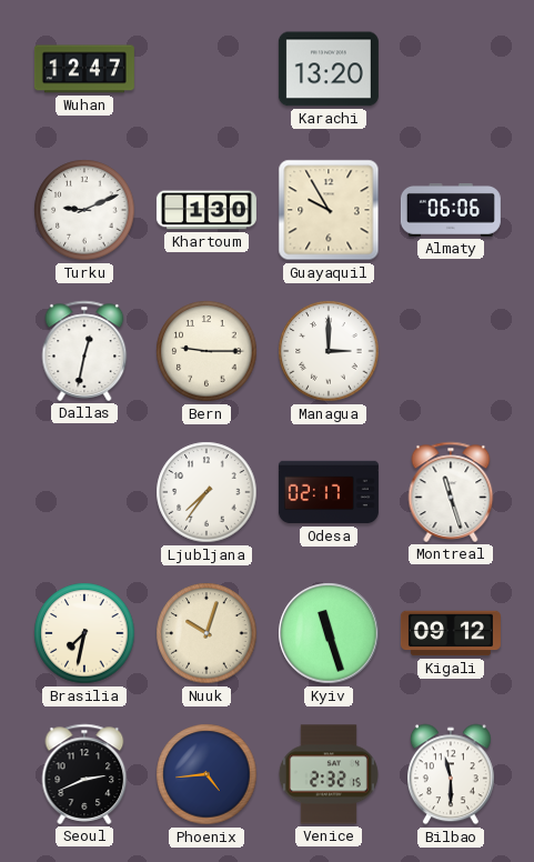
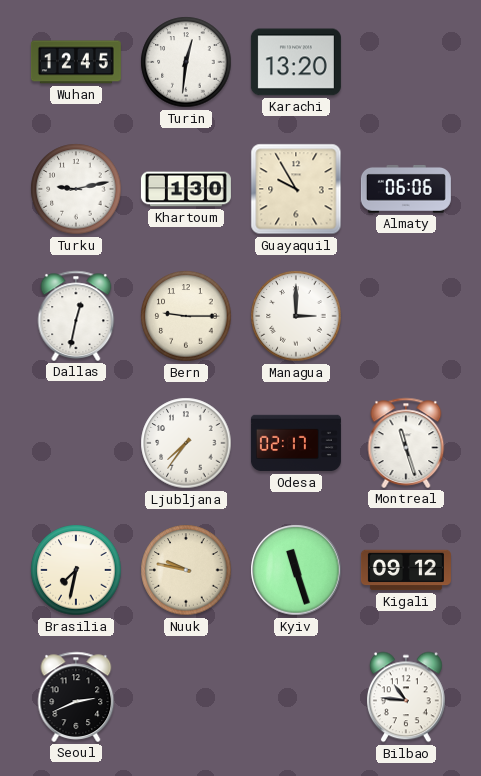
Wuhan: 12:47 -> 12:45
Turin: none -> 12:31
Turku: 9:11 -> 9:13
Nuuk: 10:03 -> 9:47
Phoenix: 4:44 -> none
Venice: 2:32 -> none
Bilbao: 11:30 -> 10:46
